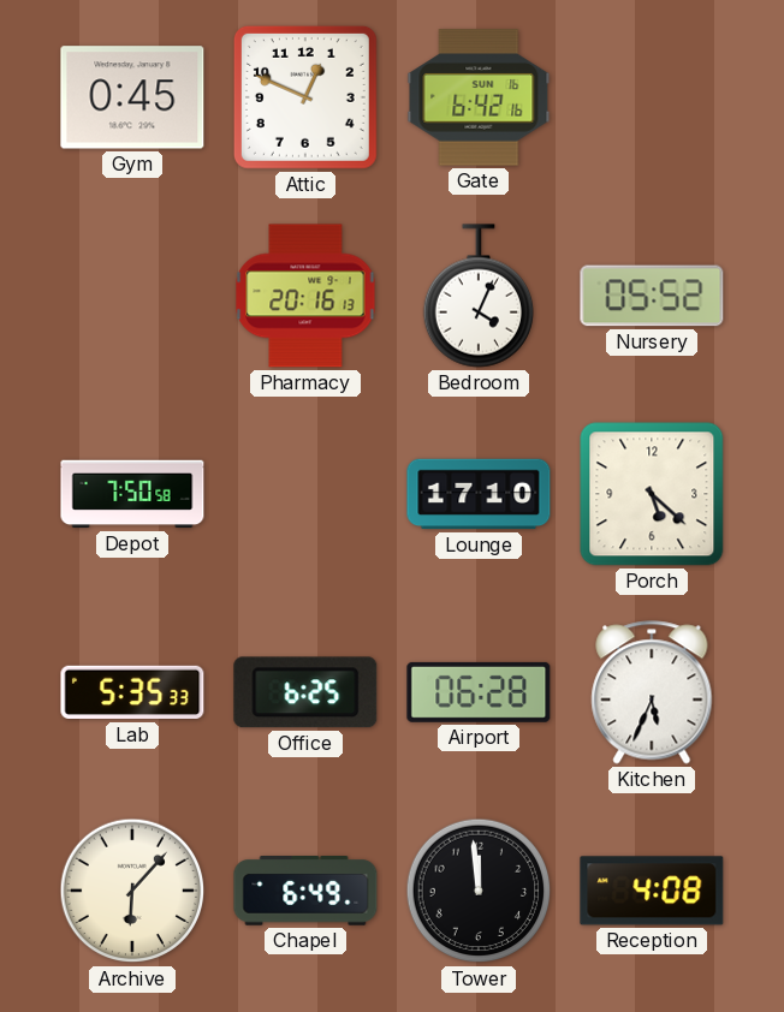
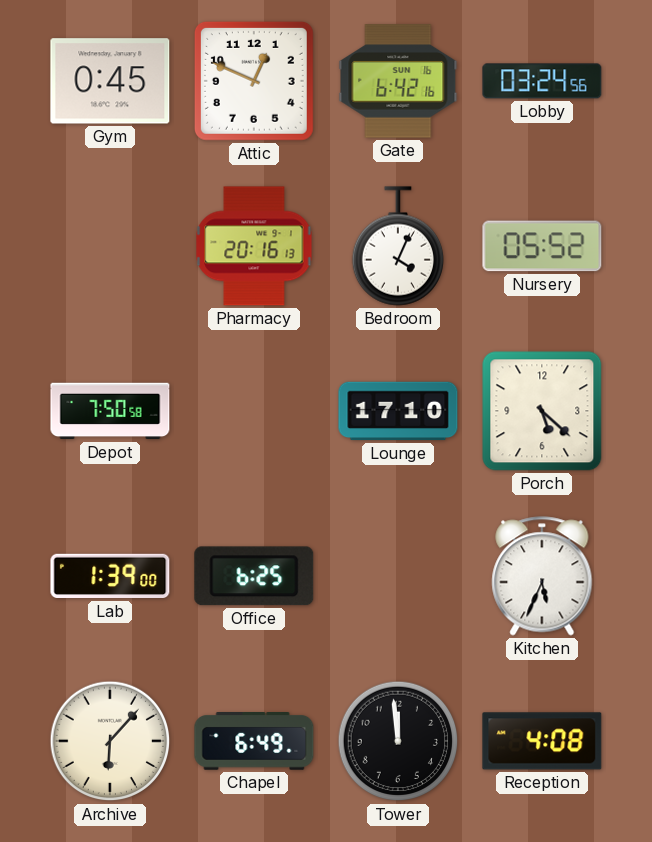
Lobby: none -> 03:24
Lab: 5:35 -> 1:39
Airport: 06:28 -> none
